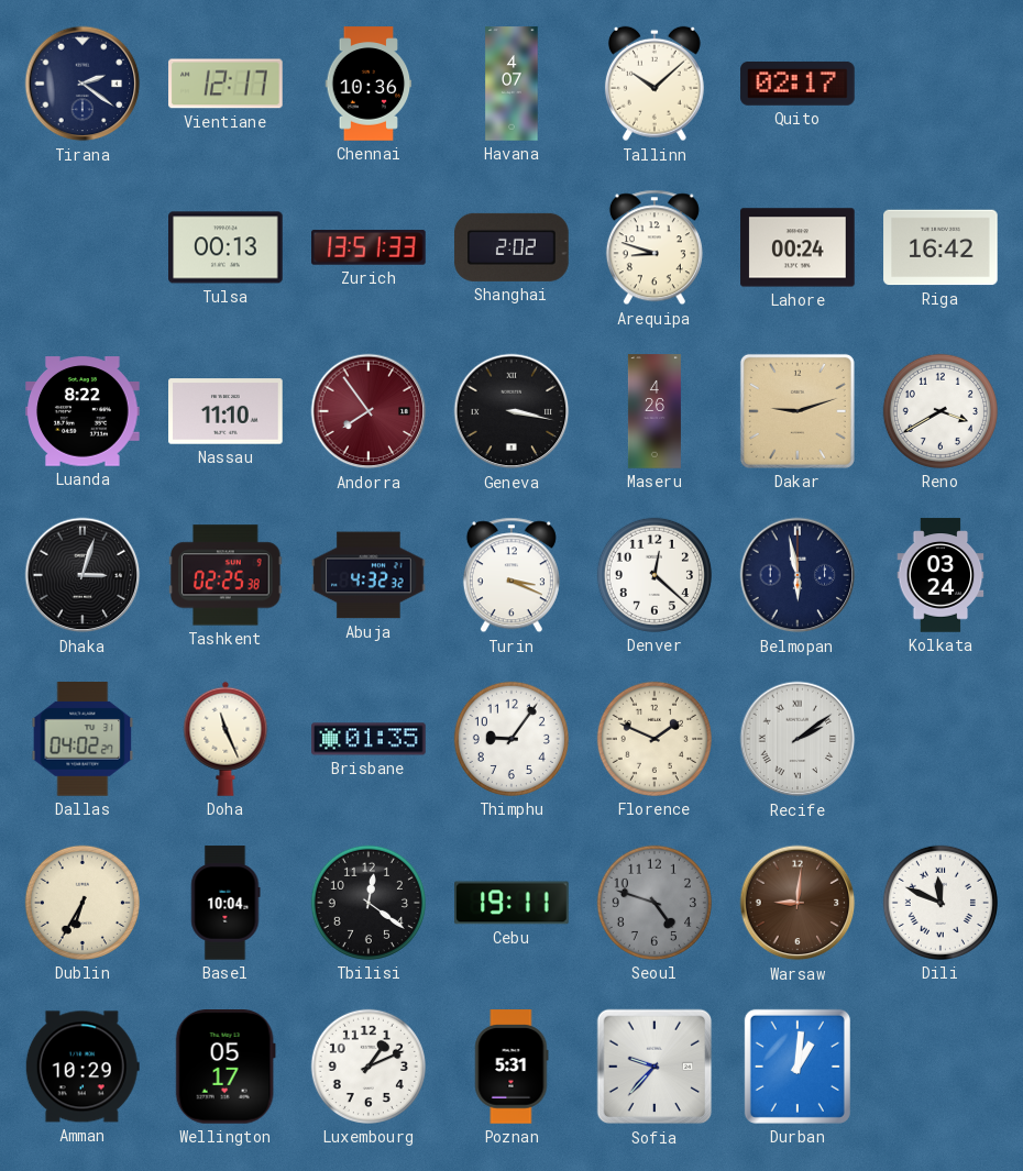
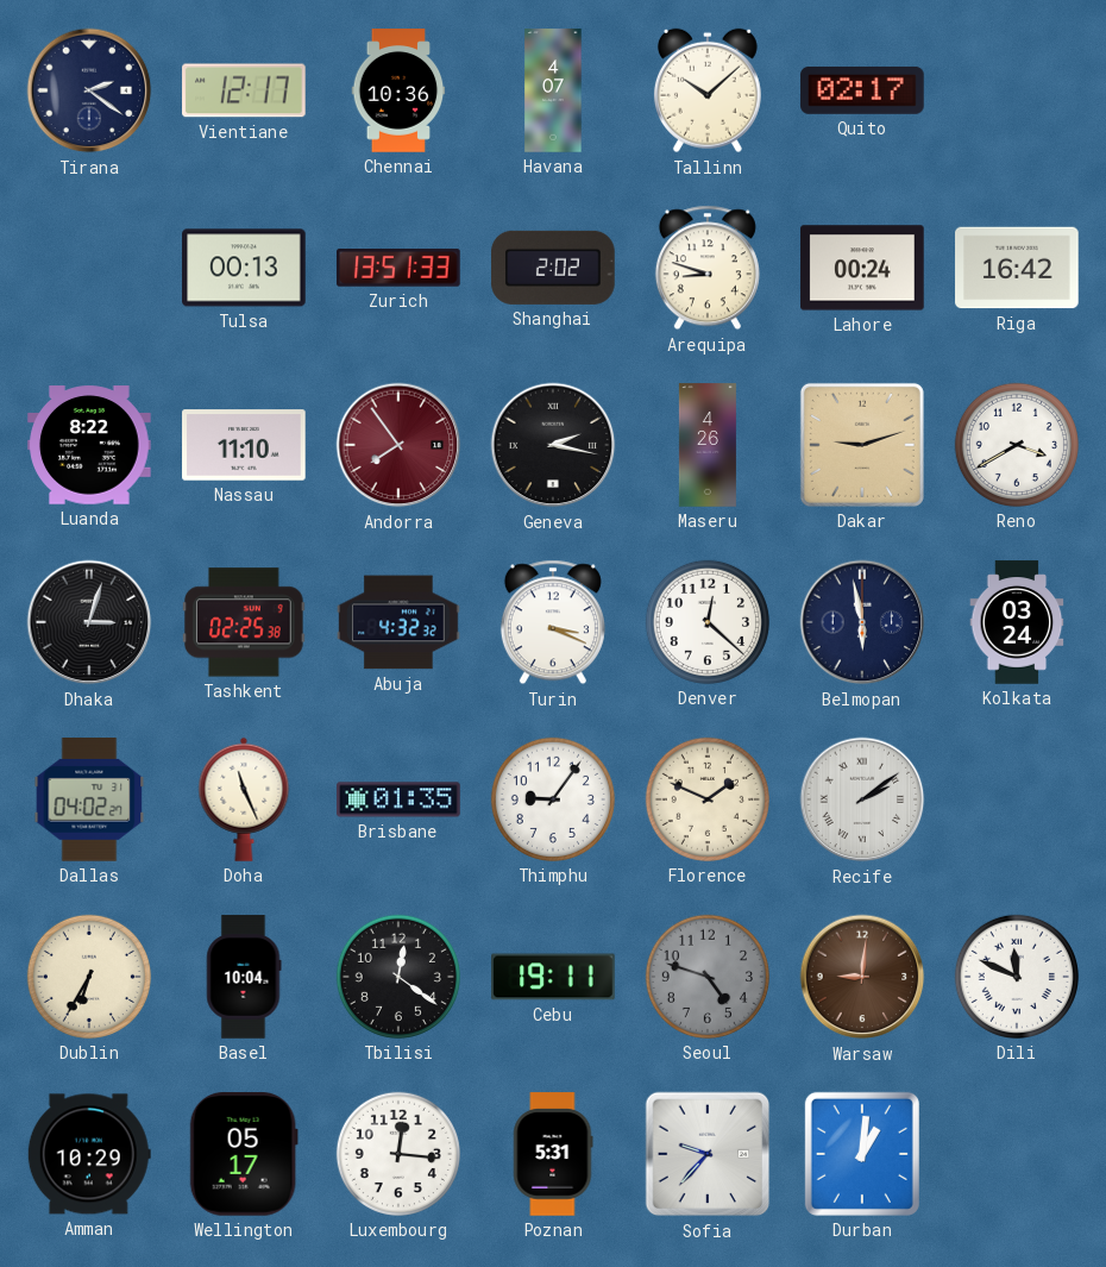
Geneva: 3:17 -> 2:17
Luxembourg: 1:11 -> 12:16
